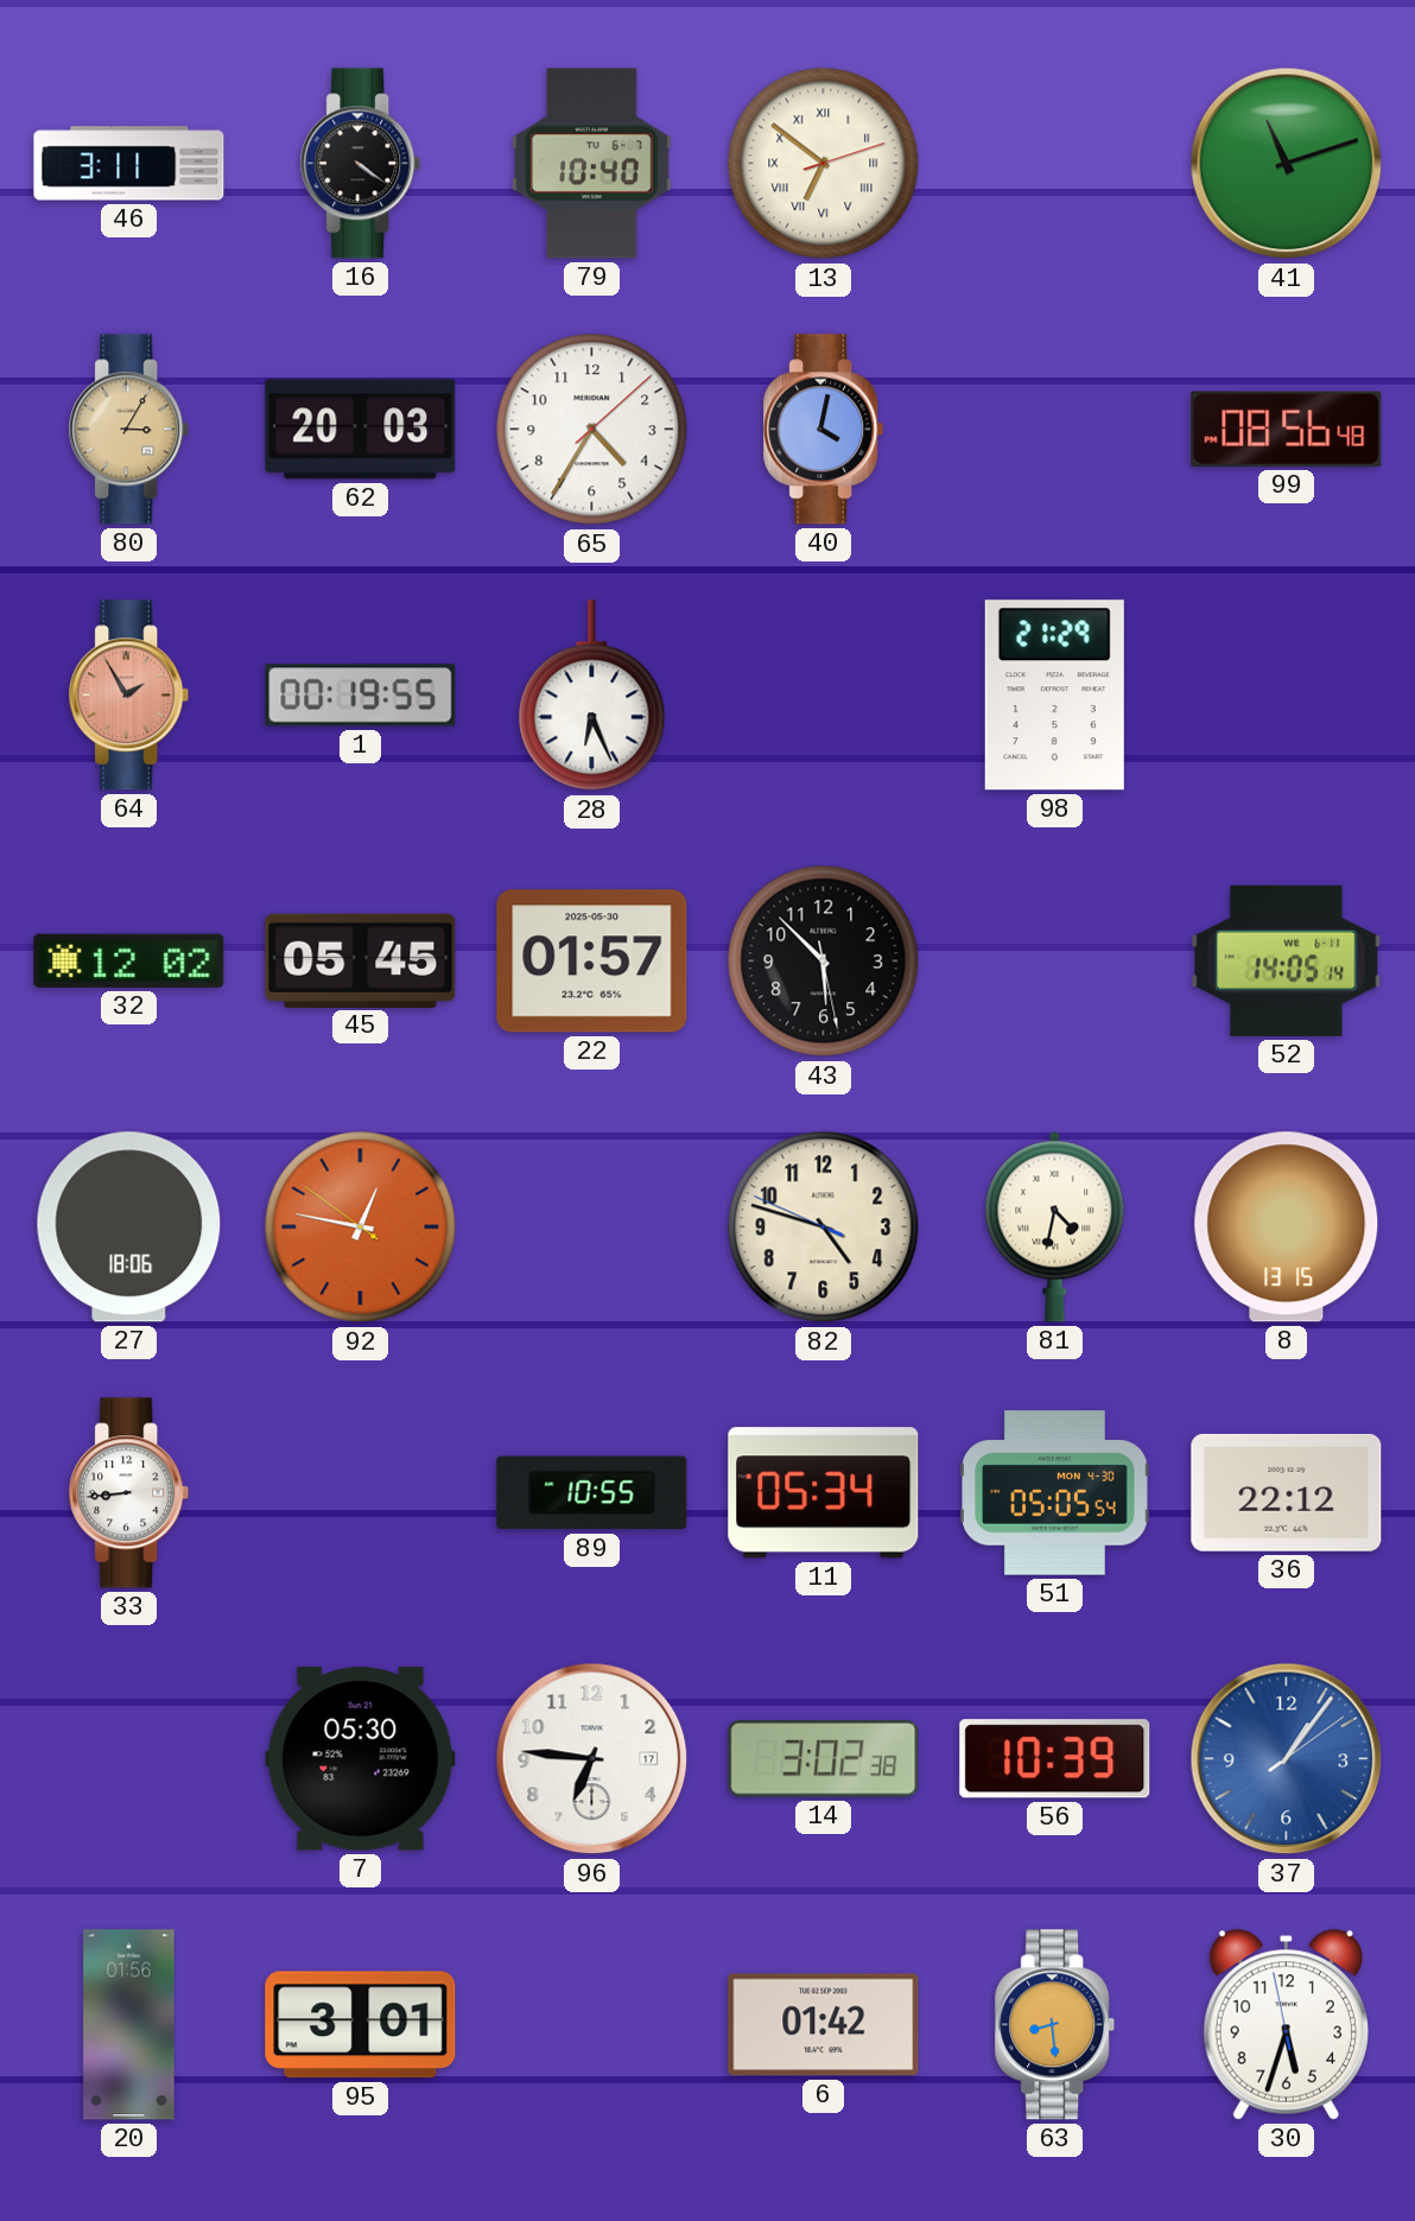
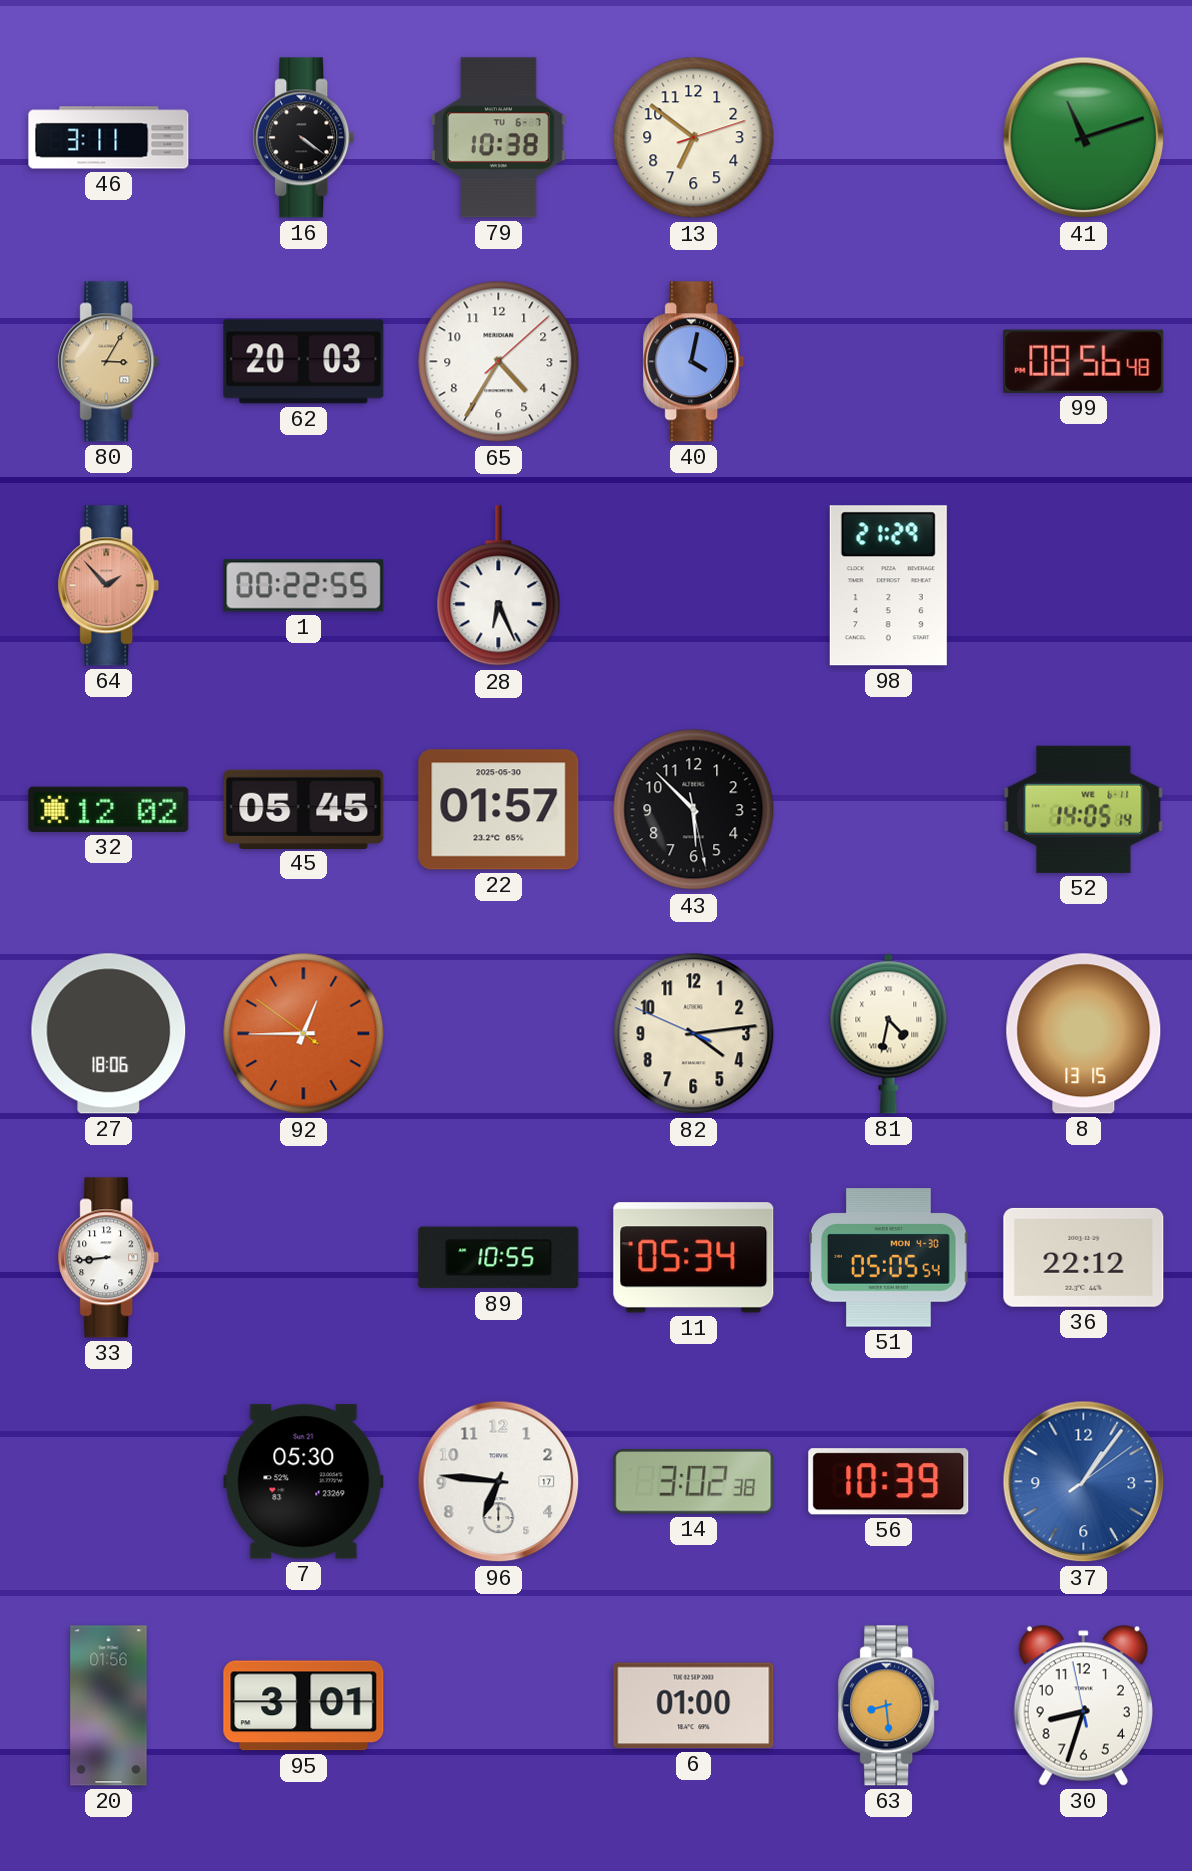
79: 10:40 -> 10:38
13 numerals: Roman -> Arabic
64: 1:55 -> 1:53
1: 00:19 -> 00:22
92: 12:46 -> 12:44
82: 4:47 -> 4:13
6: 01:42 -> 01:00
30: 5:32 -> 8:32
